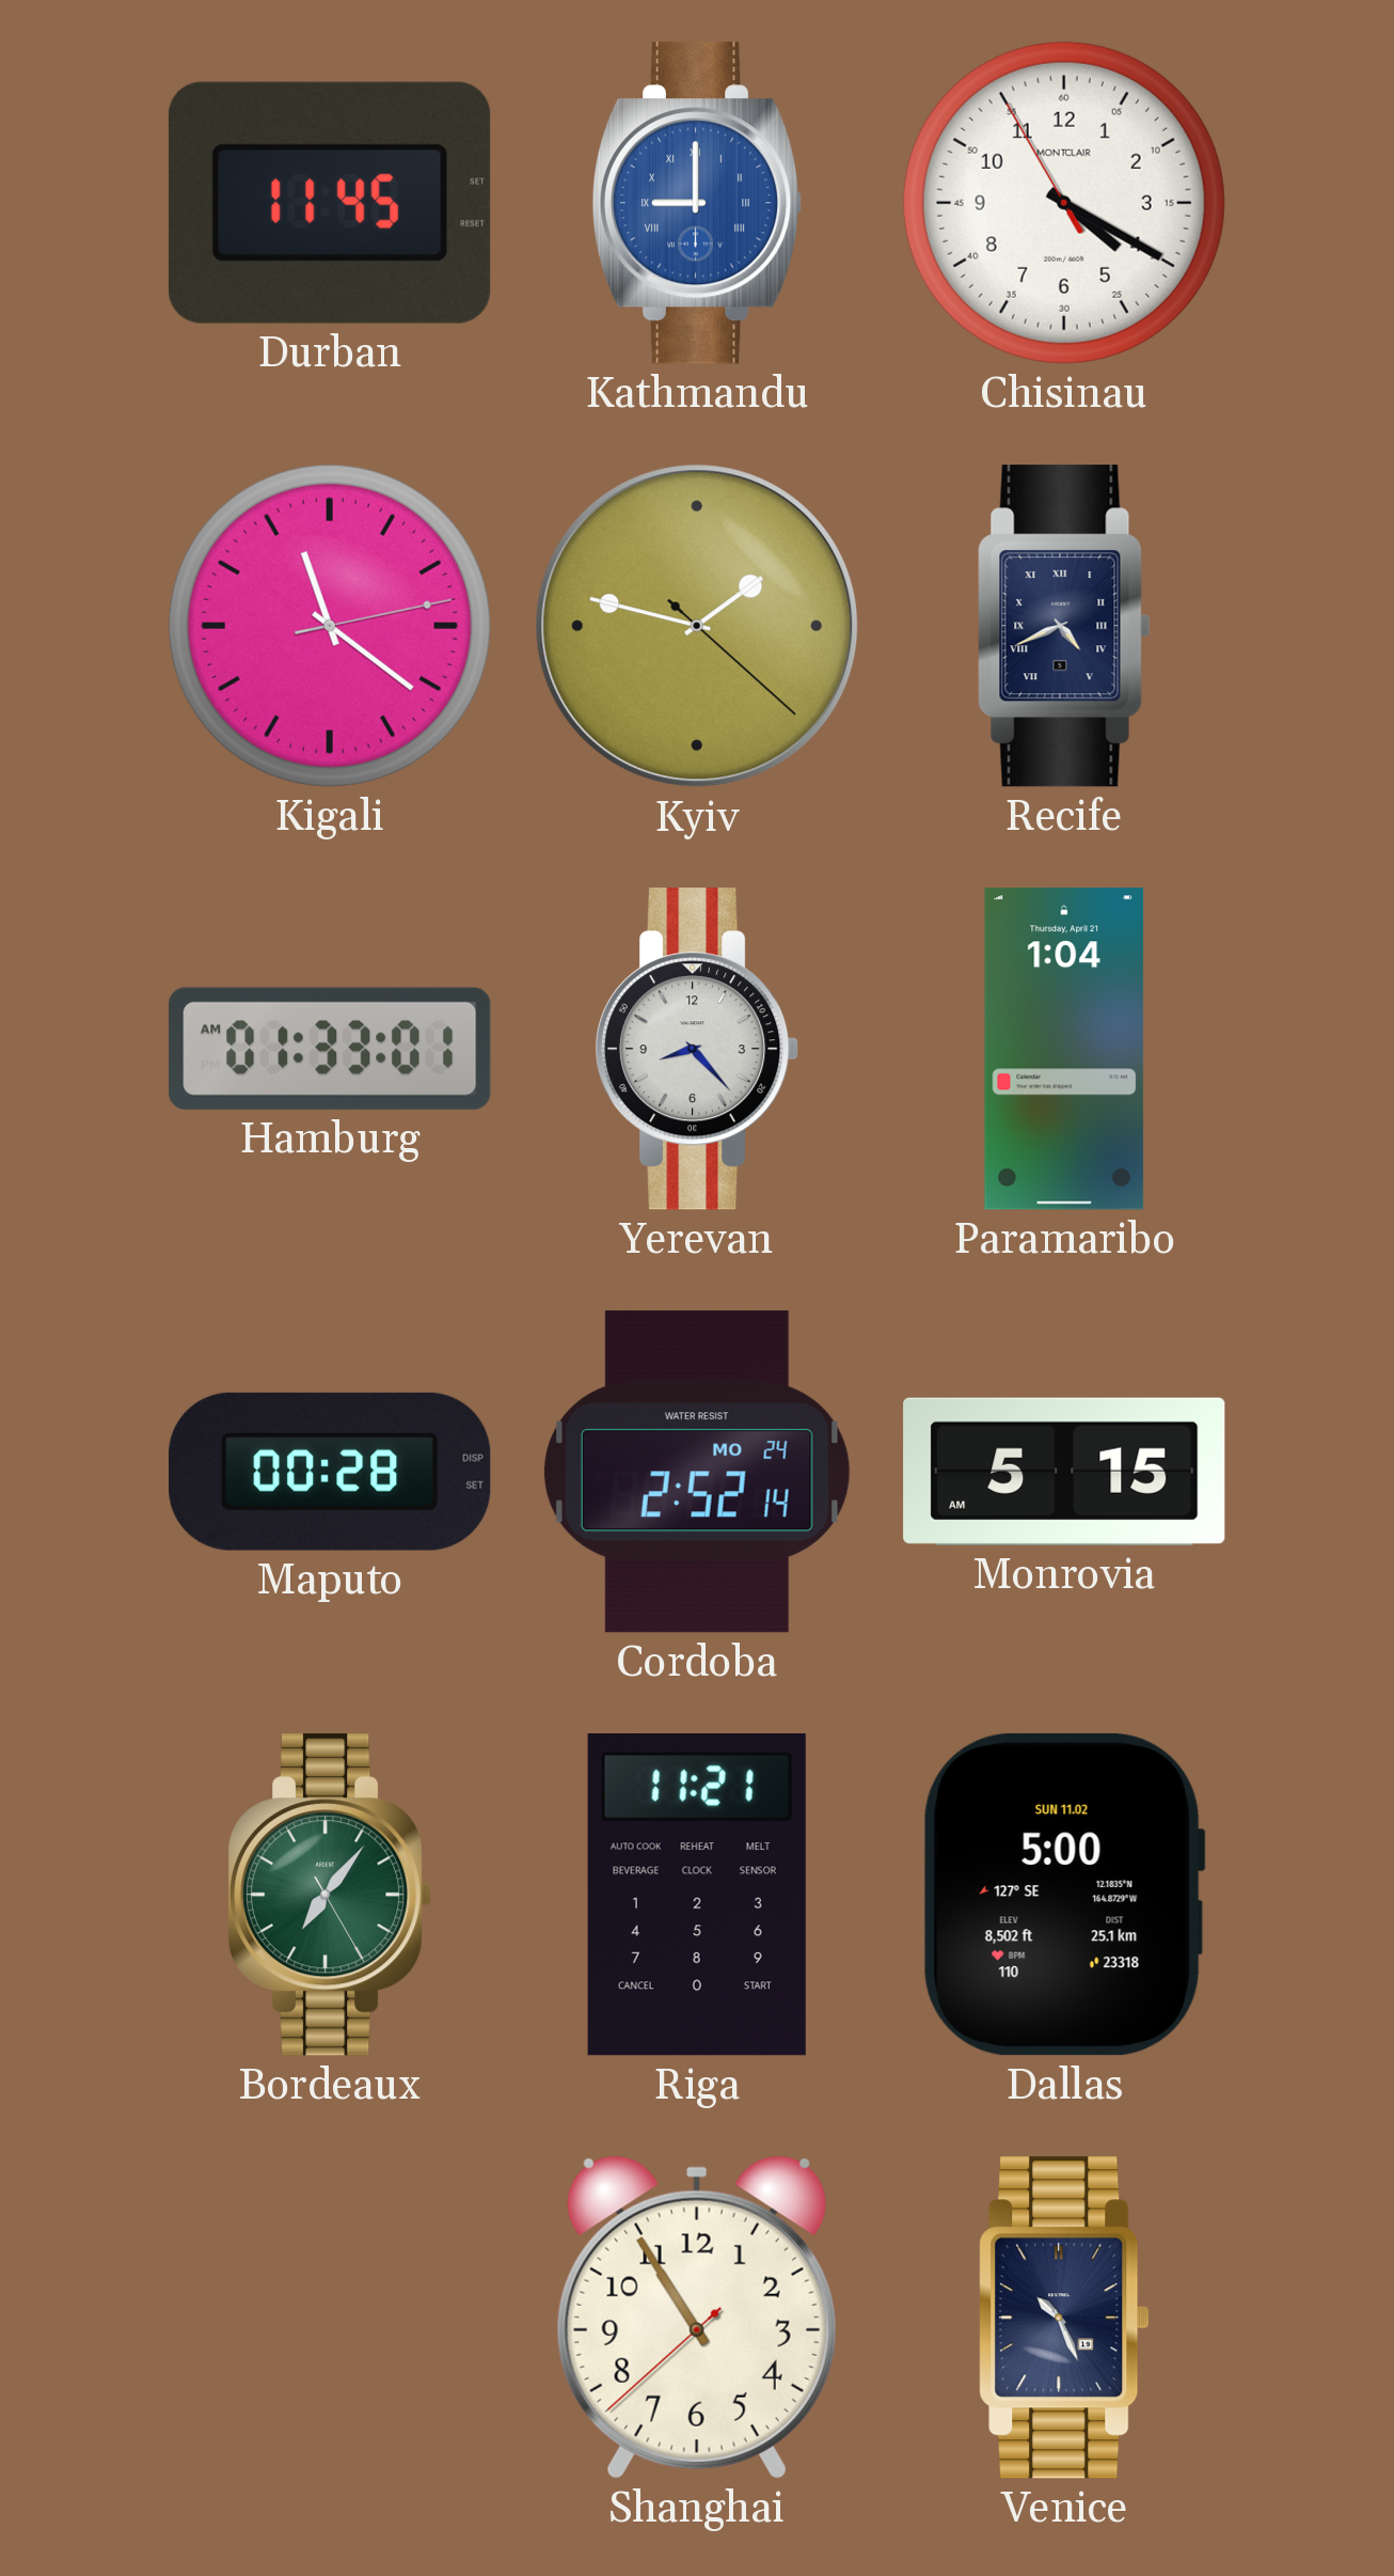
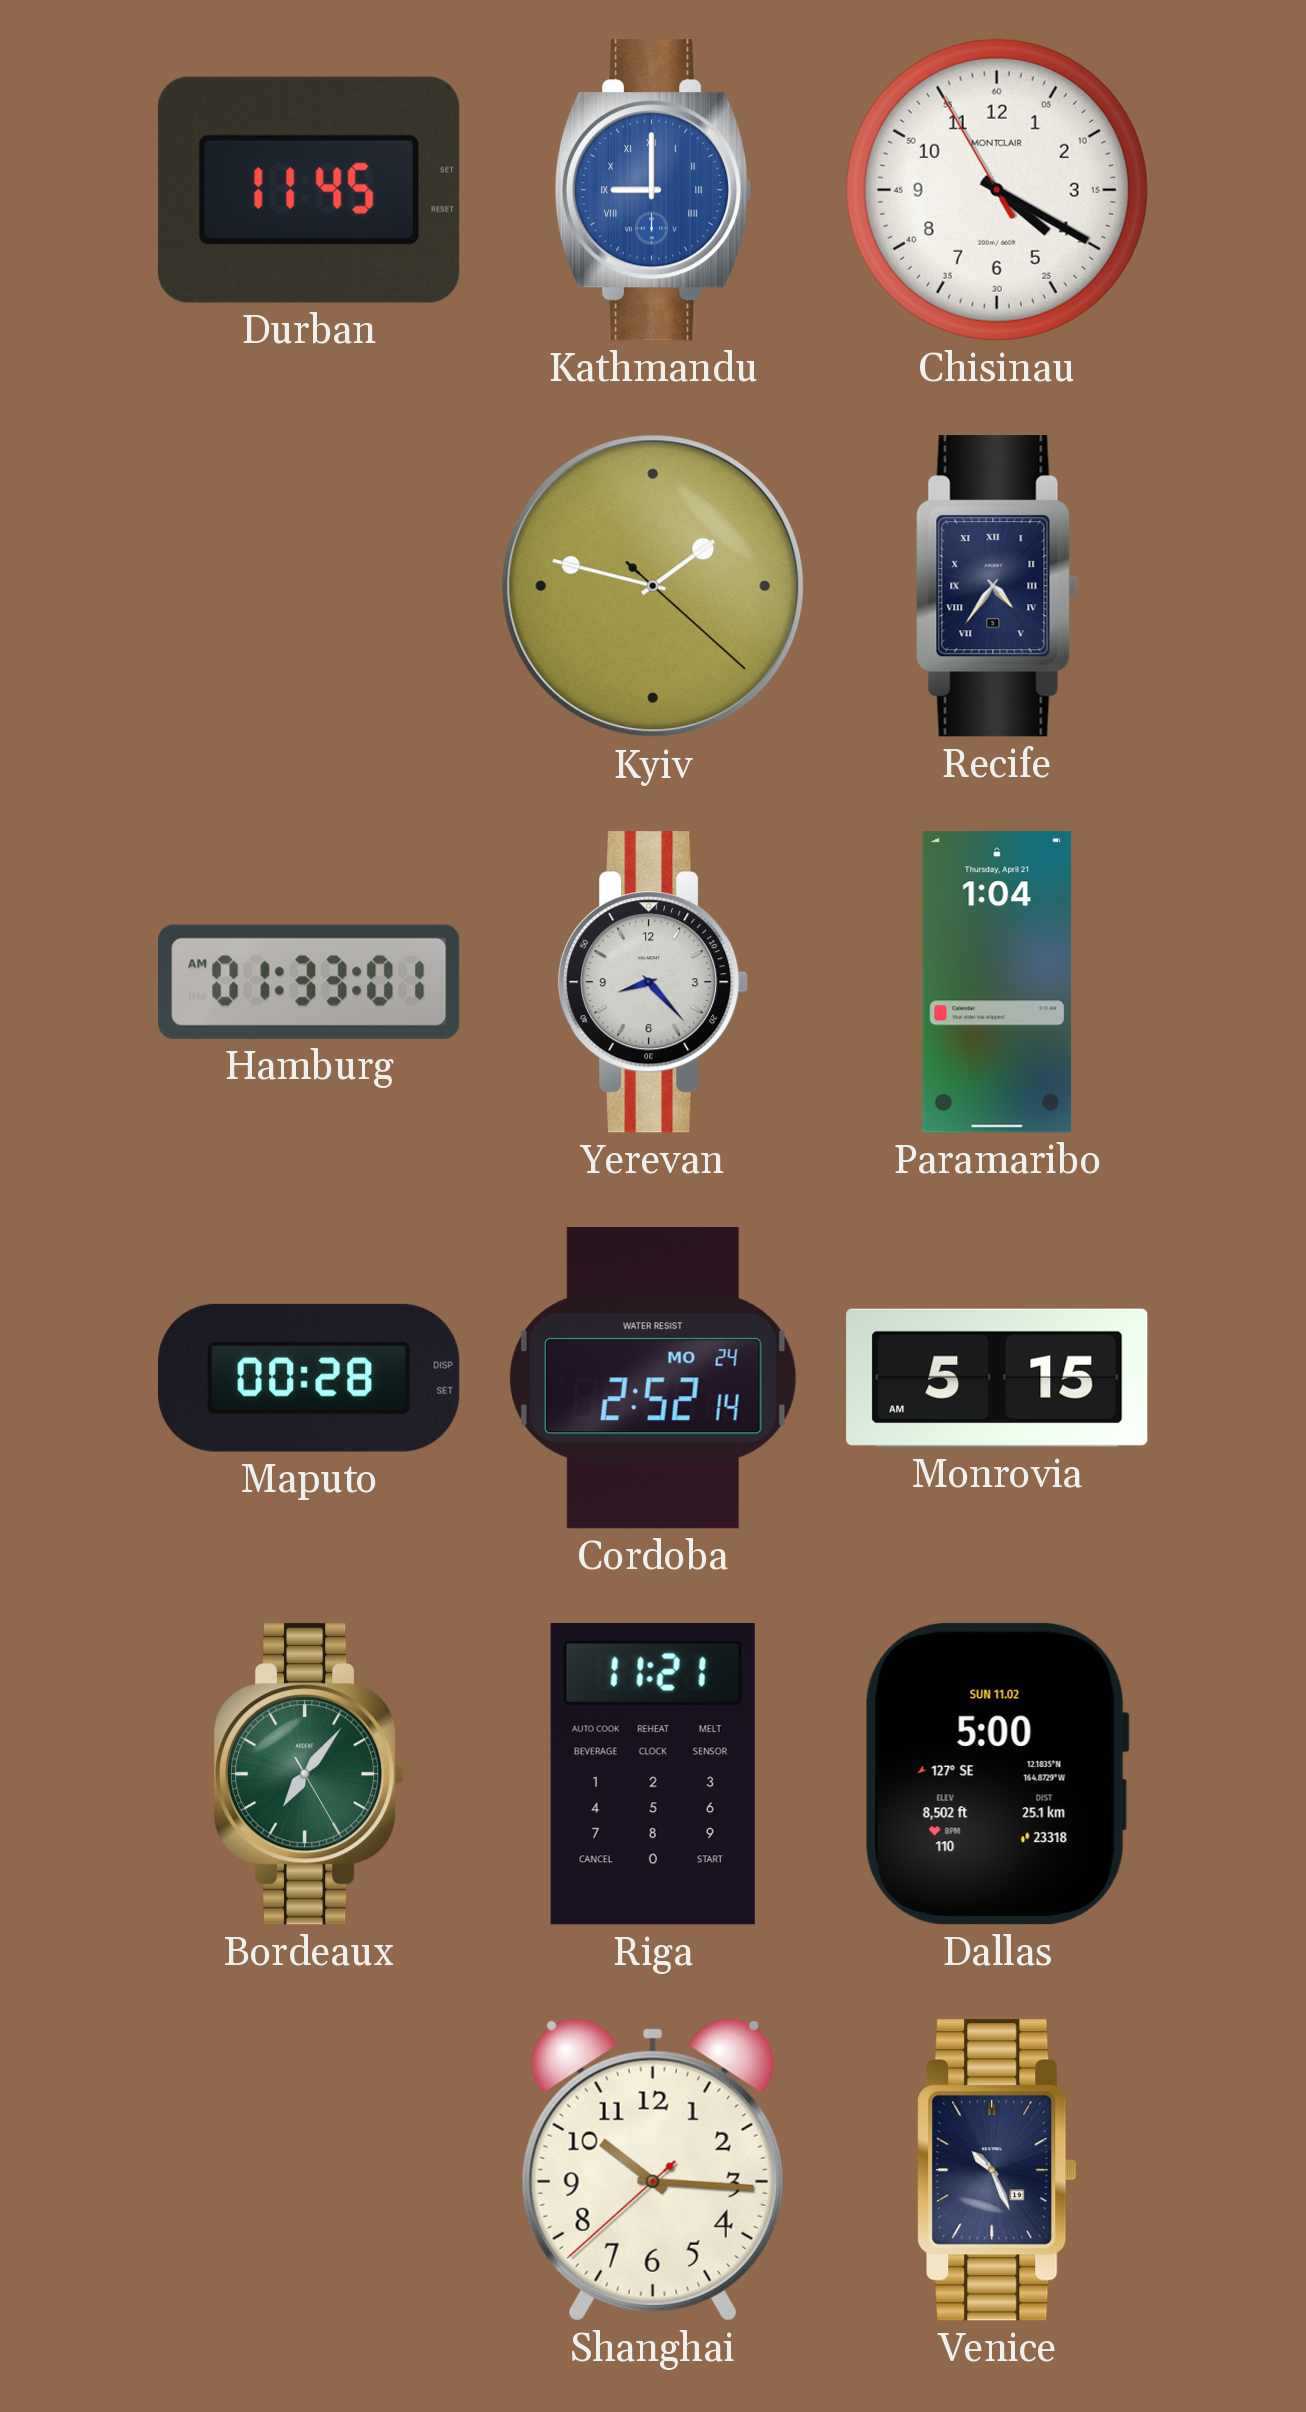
Kigali: 11:21 -> none
Recife: 4:41 -> 4:36
Shanghai: 10:54 -> 10:15
